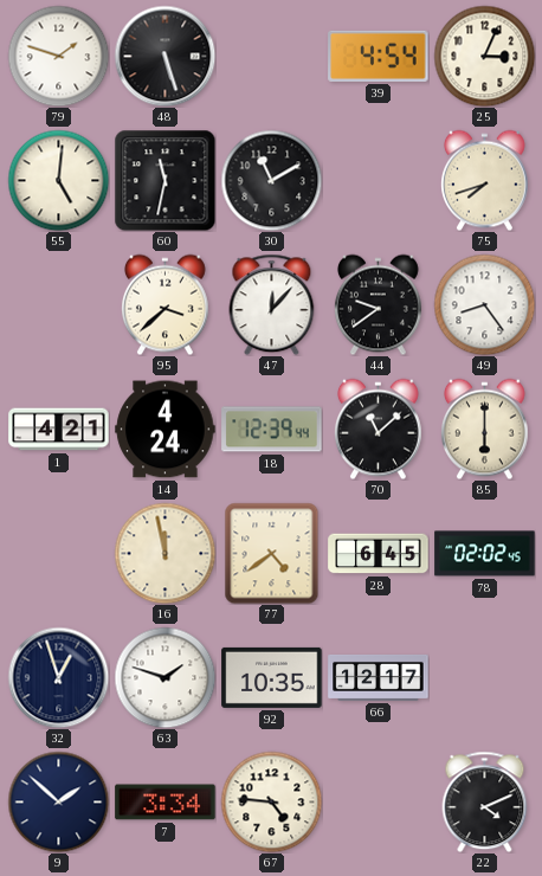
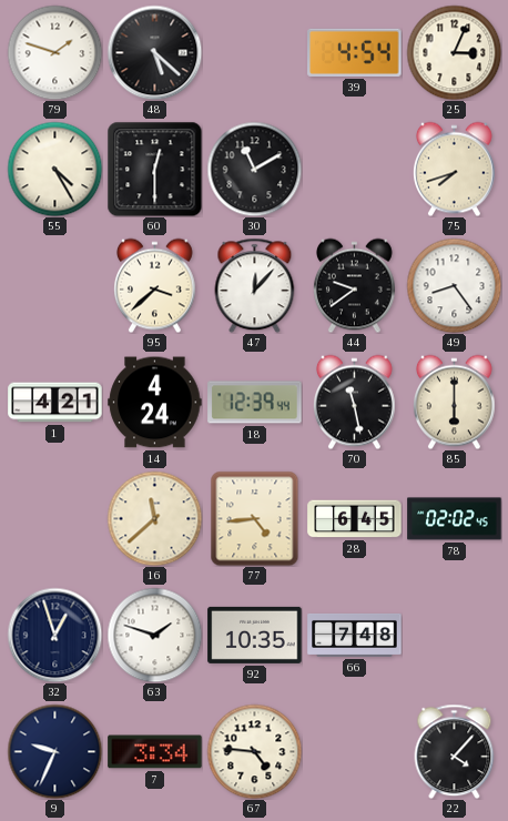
48: 5:27 -> 5:22
55: 5:01 -> 4:25
60: 11:32 -> 12:30
70: 11:08 -> 11:28
16: 11:58 -> 11:38
77: 4:39 -> 4:44
66: 12:17 -> 7:48
9: 1:52 -> 9:34
22: 4:11 -> 4:07
